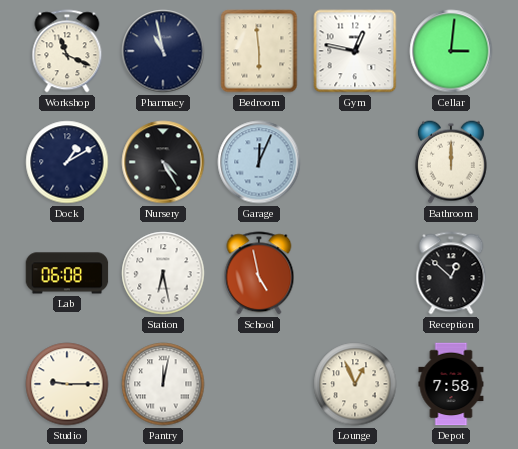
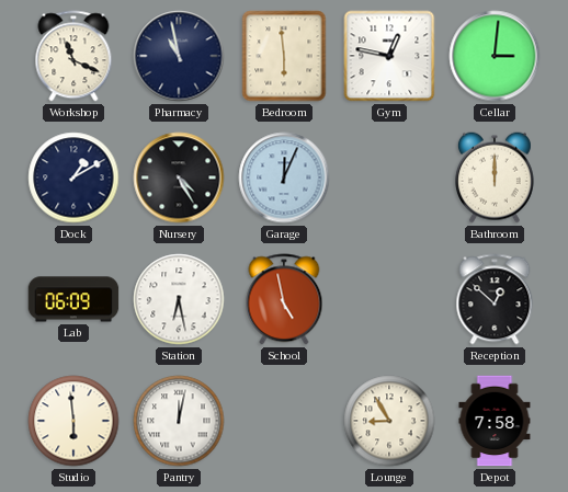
Lab: 06:08 -> 06:09
Studio: 9:15 -> 5:59
Lounge: 12:56 -> 8:55
